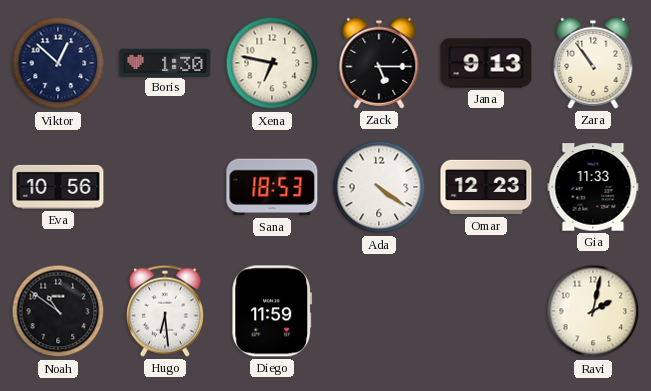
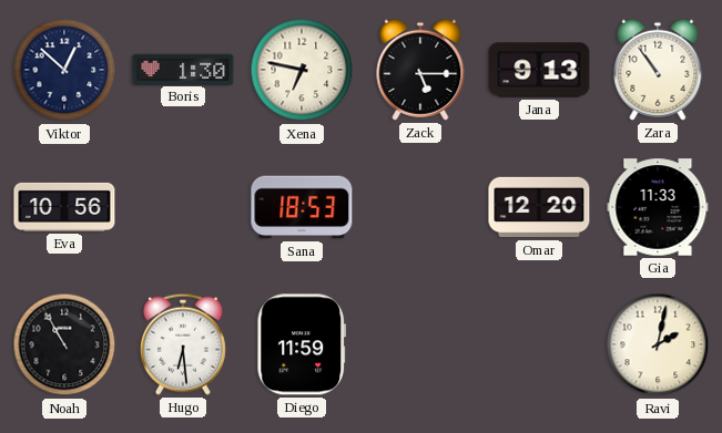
Ada: 4:21 -> none
Omar: 12:23 -> 12:20
Noah: 10:51 -> 10:55
